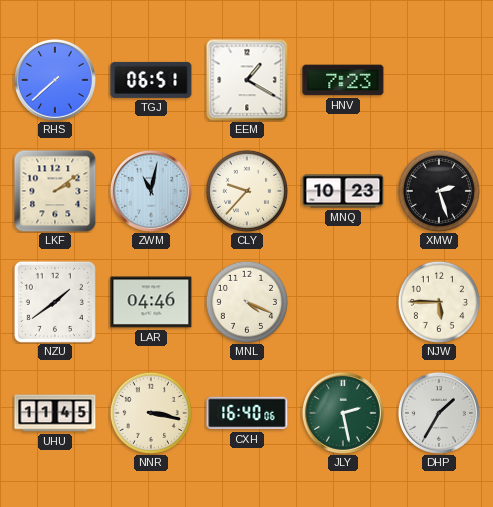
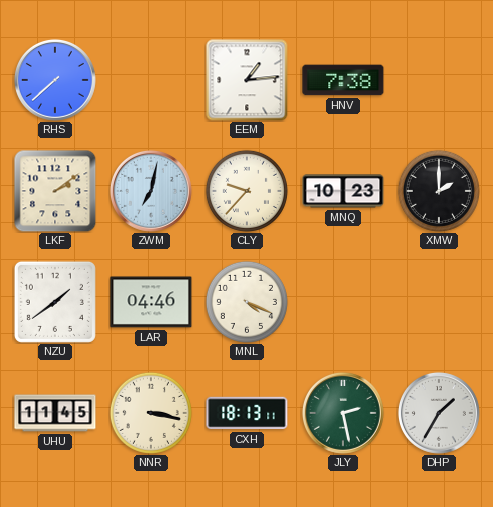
TGJ: 06:51 -> none
EEM: 1:20 -> 1:14
HNV: 7:23 -> 7:38
ZWM: 11:02 -> 7:02
XMW: 2:27 -> 2:00
NJW: 5:45 -> none
CXH: 16:40 -> 18:13
